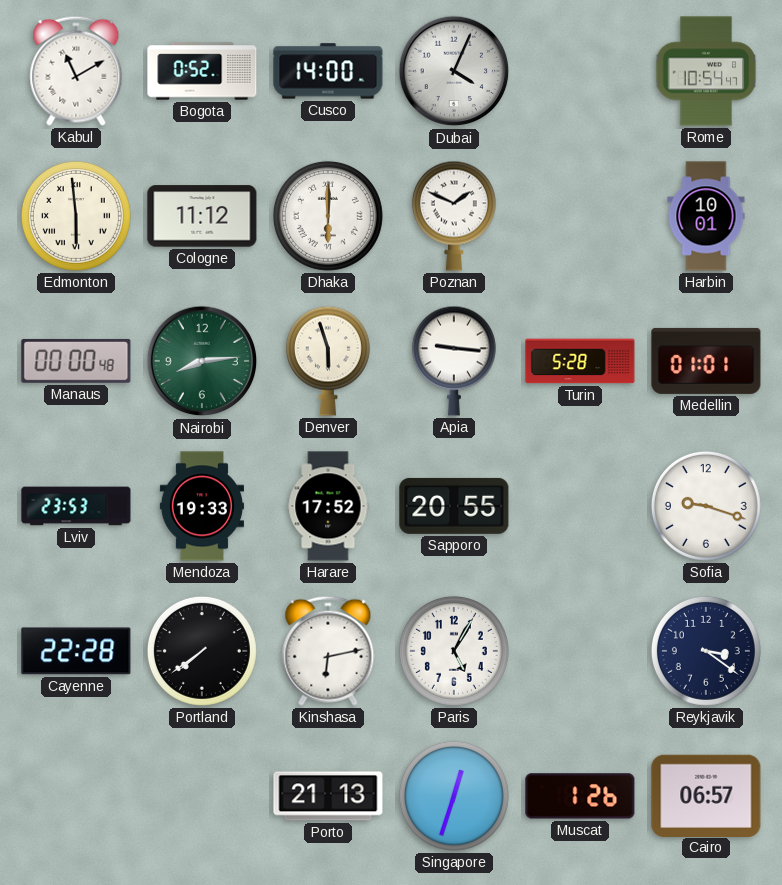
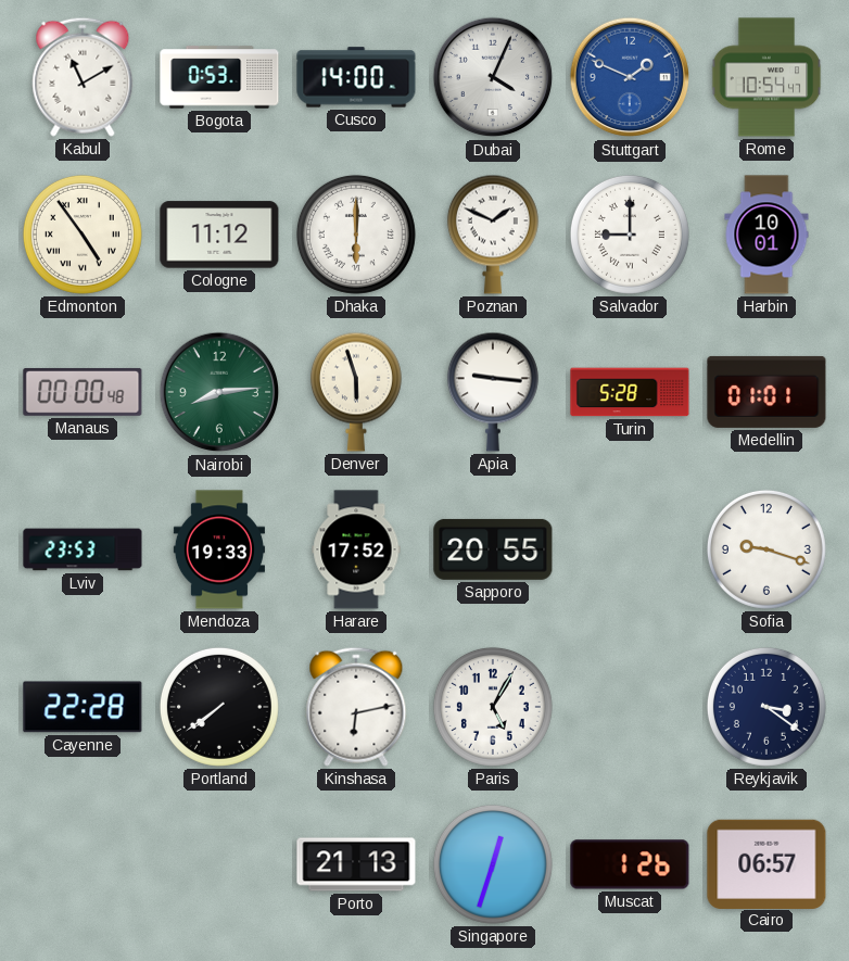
Bogota: 0:52 -> 0:53
Stuttgart: none -> 1:49
Edmonton: 5:59 -> 4:54
Salvador: none -> 9:00
